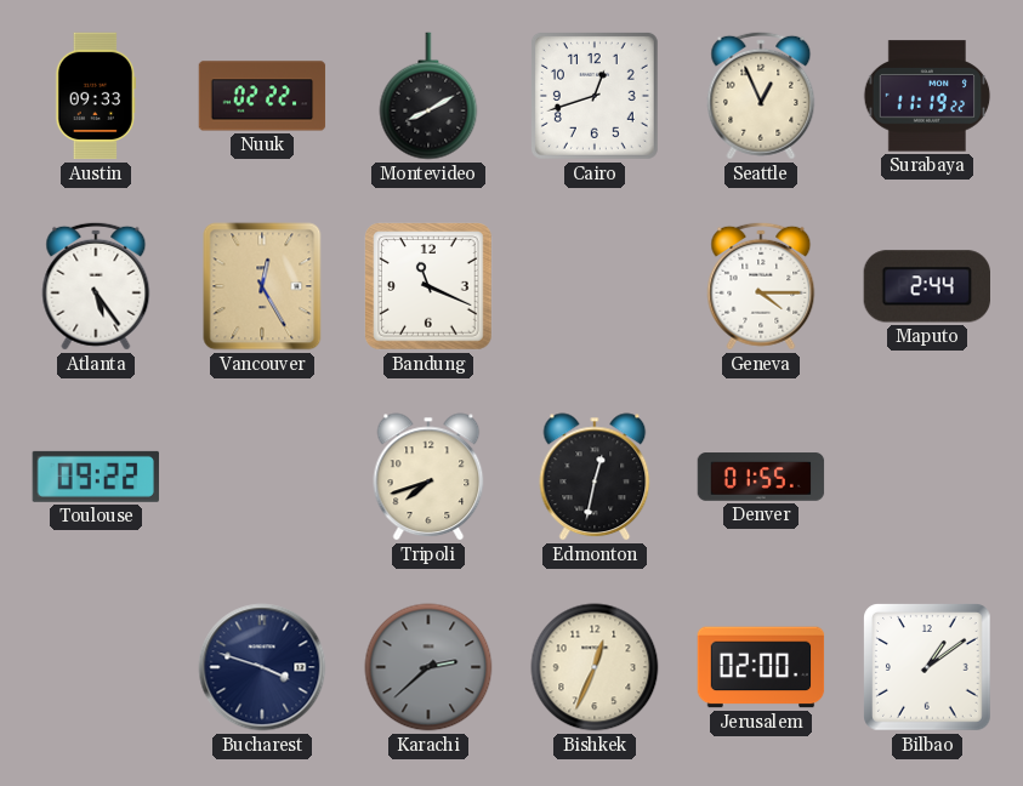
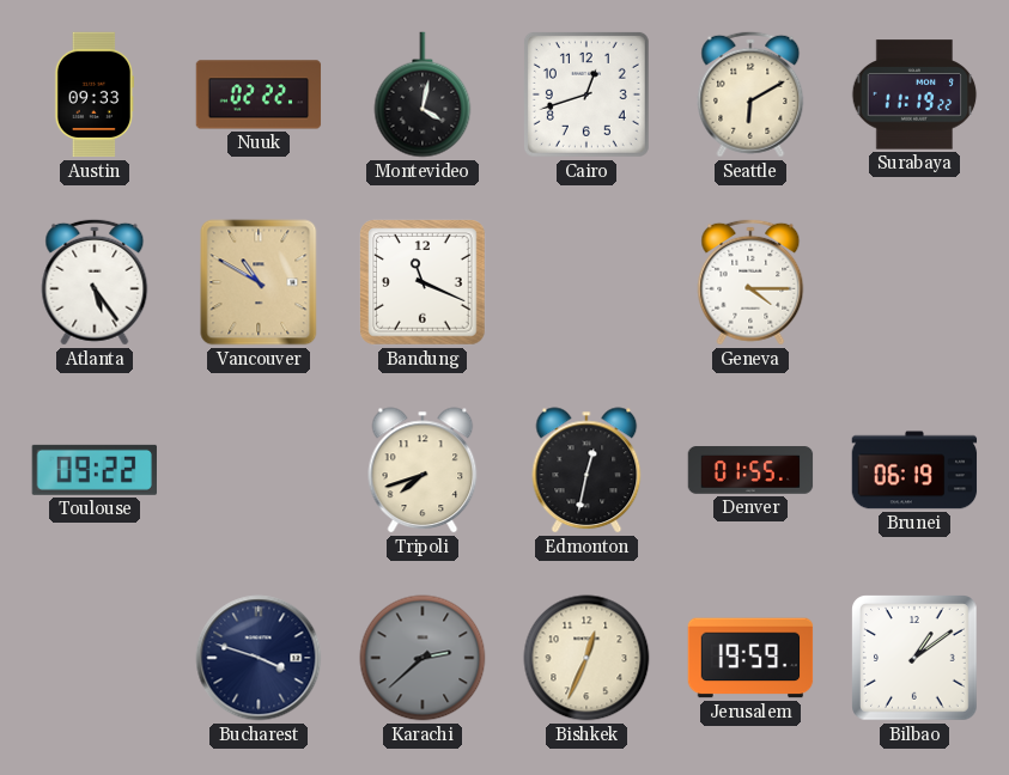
Montevideo: 8:10 -> 4:02
Seattle: 12:56 -> 6:10
Vancouver: 12:25 -> 10:50
Maputo: 2:44 -> none
Brunei: none -> 06:19
Jerusalem: 02:00 -> 19:59
